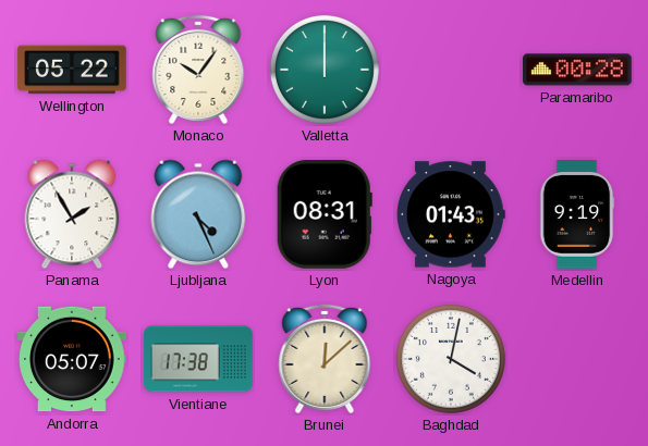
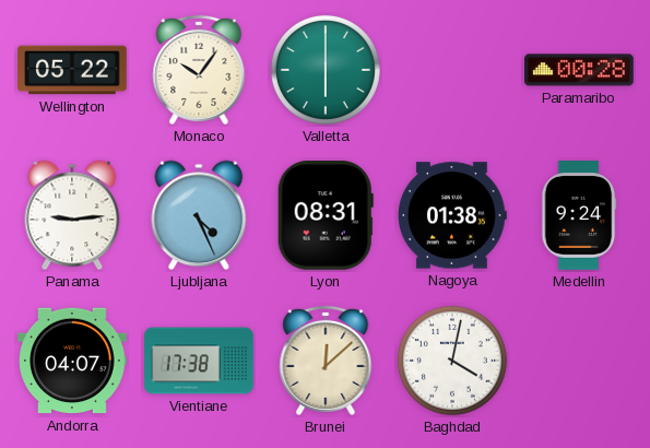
Valletta: 12:00 -> 6:00
Panama: 1:55 -> 9:14
Nagoya: 01:43 -> 01:38
Medellin: 9:19 -> 9:24
Andorra: 05:07 -> 04:07
